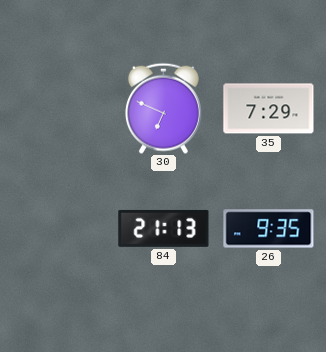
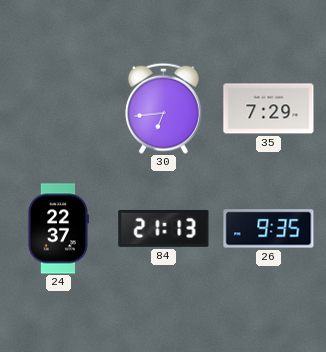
30: 6:49 -> 6:44
24: none -> 22:37
